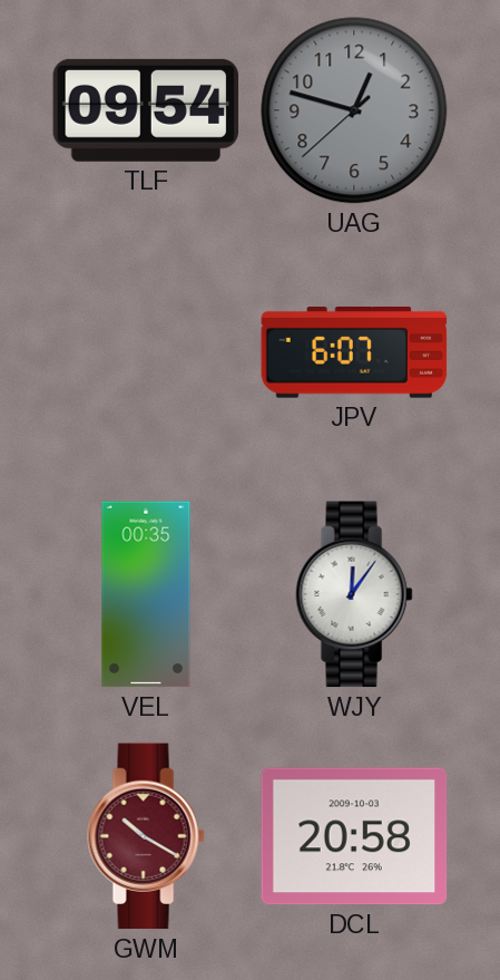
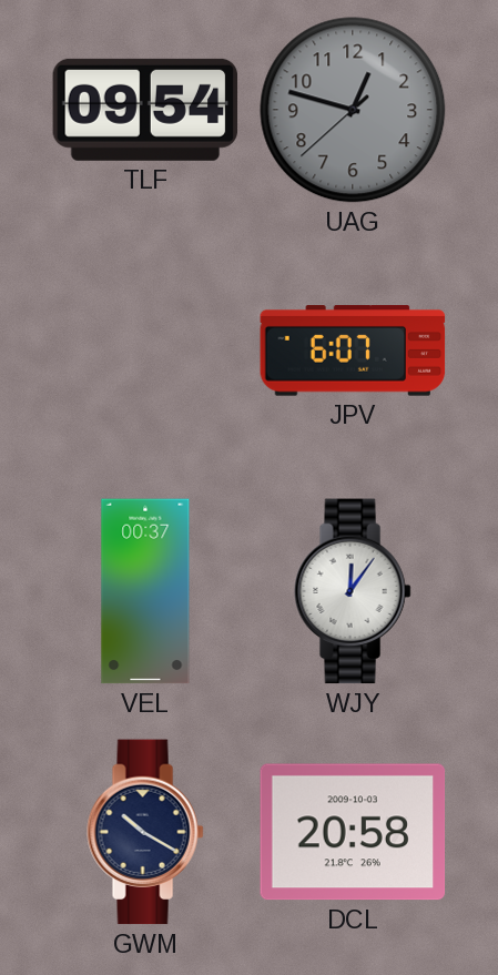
VEL: 00:35 -> 00:37
GWM dial: burgundy -> navy
